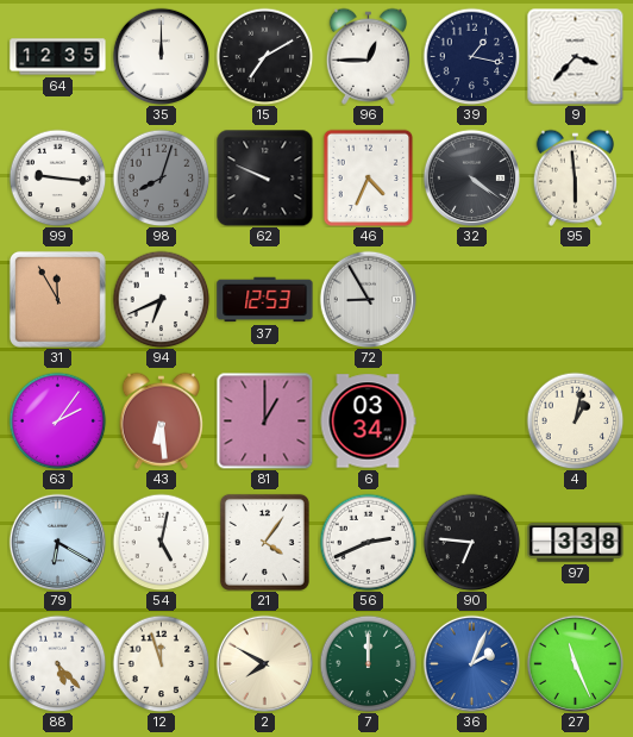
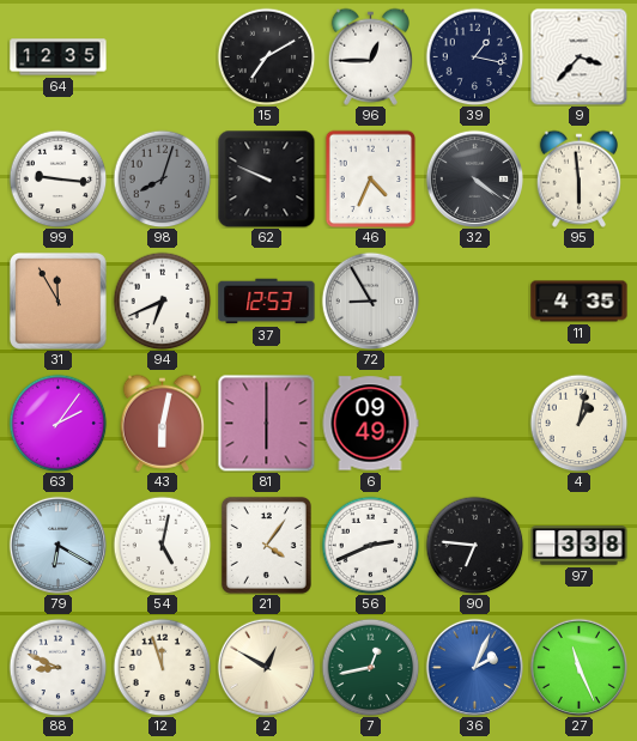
35: 12:00 -> none
11: none -> 4:35
43: 6:29 -> 6:02
81: 1:00 -> 6:00
6: 03:34 -> 09:49
88: 5:23 -> 8:49
2: 7:50 -> 12:50
7: 12:00 -> 12:43
